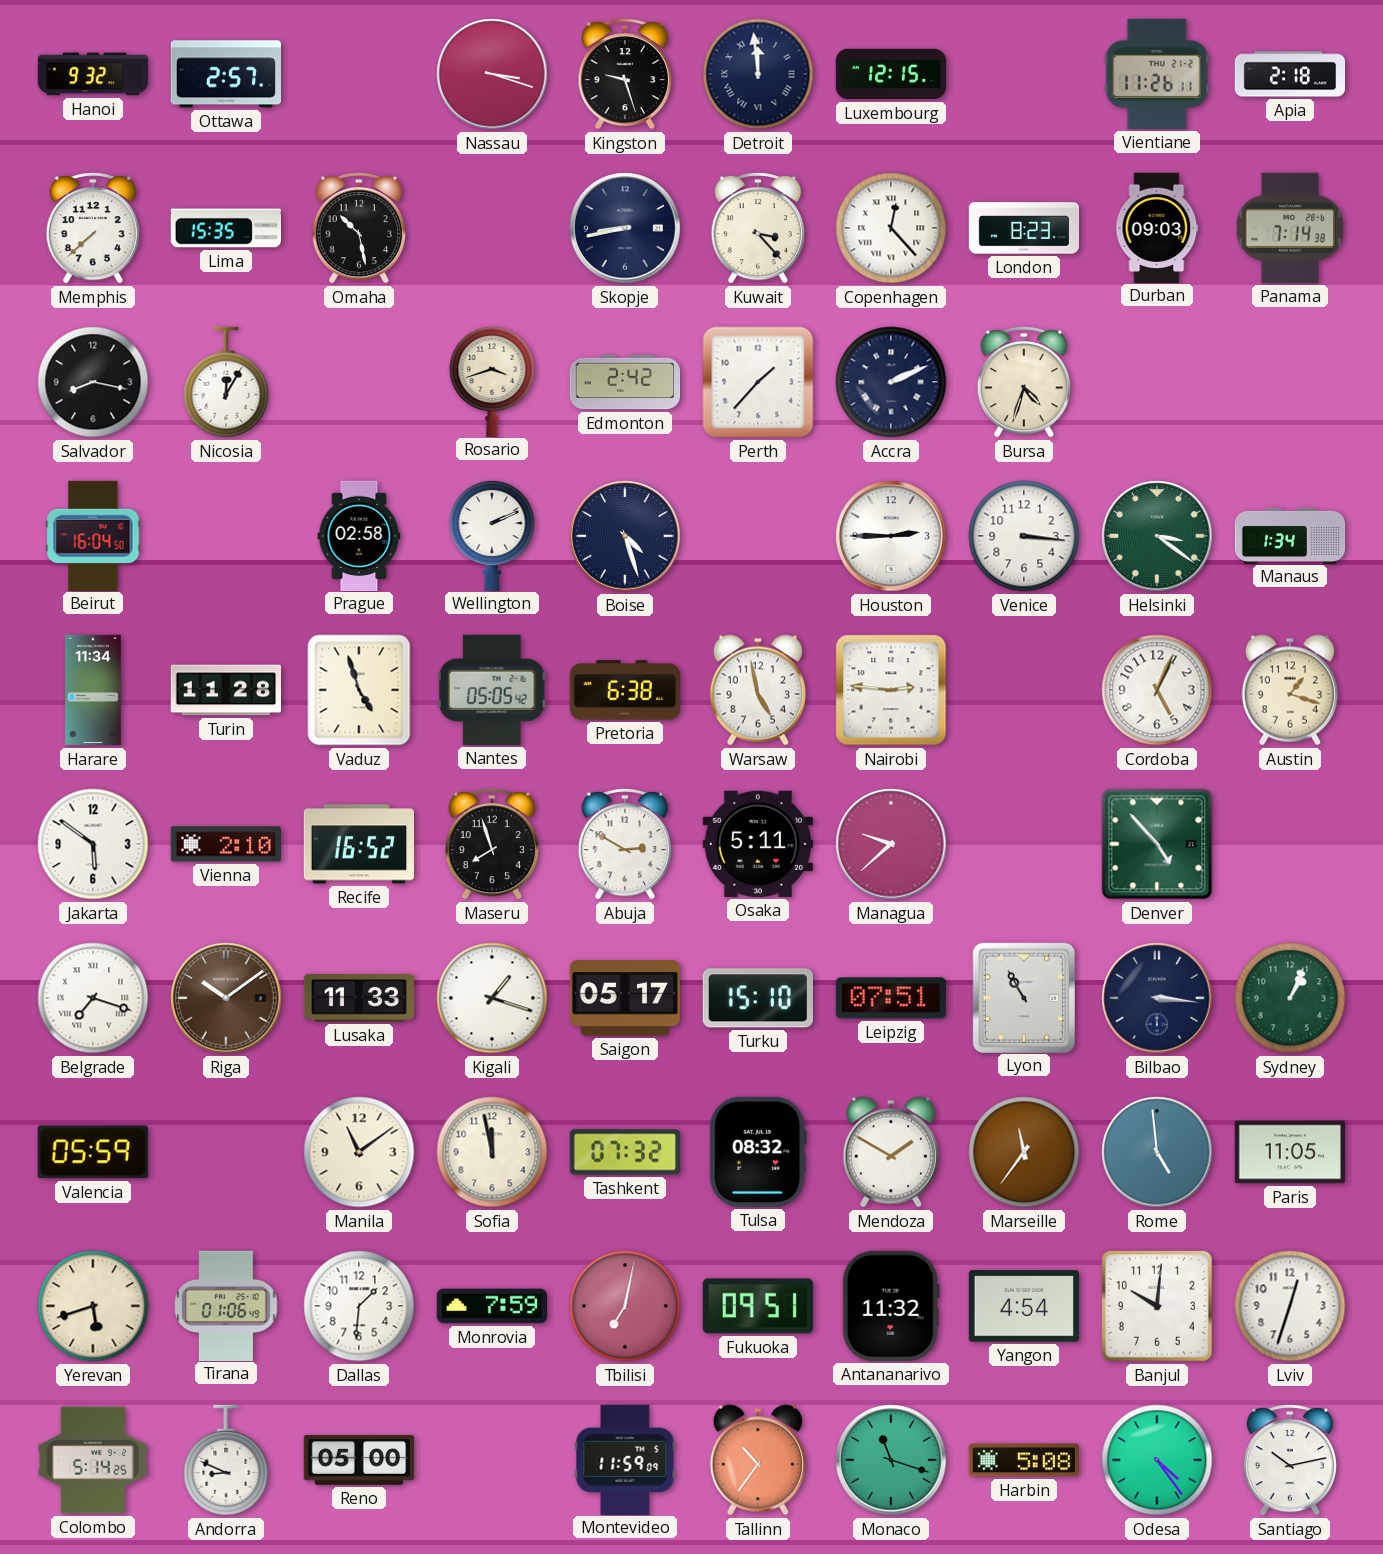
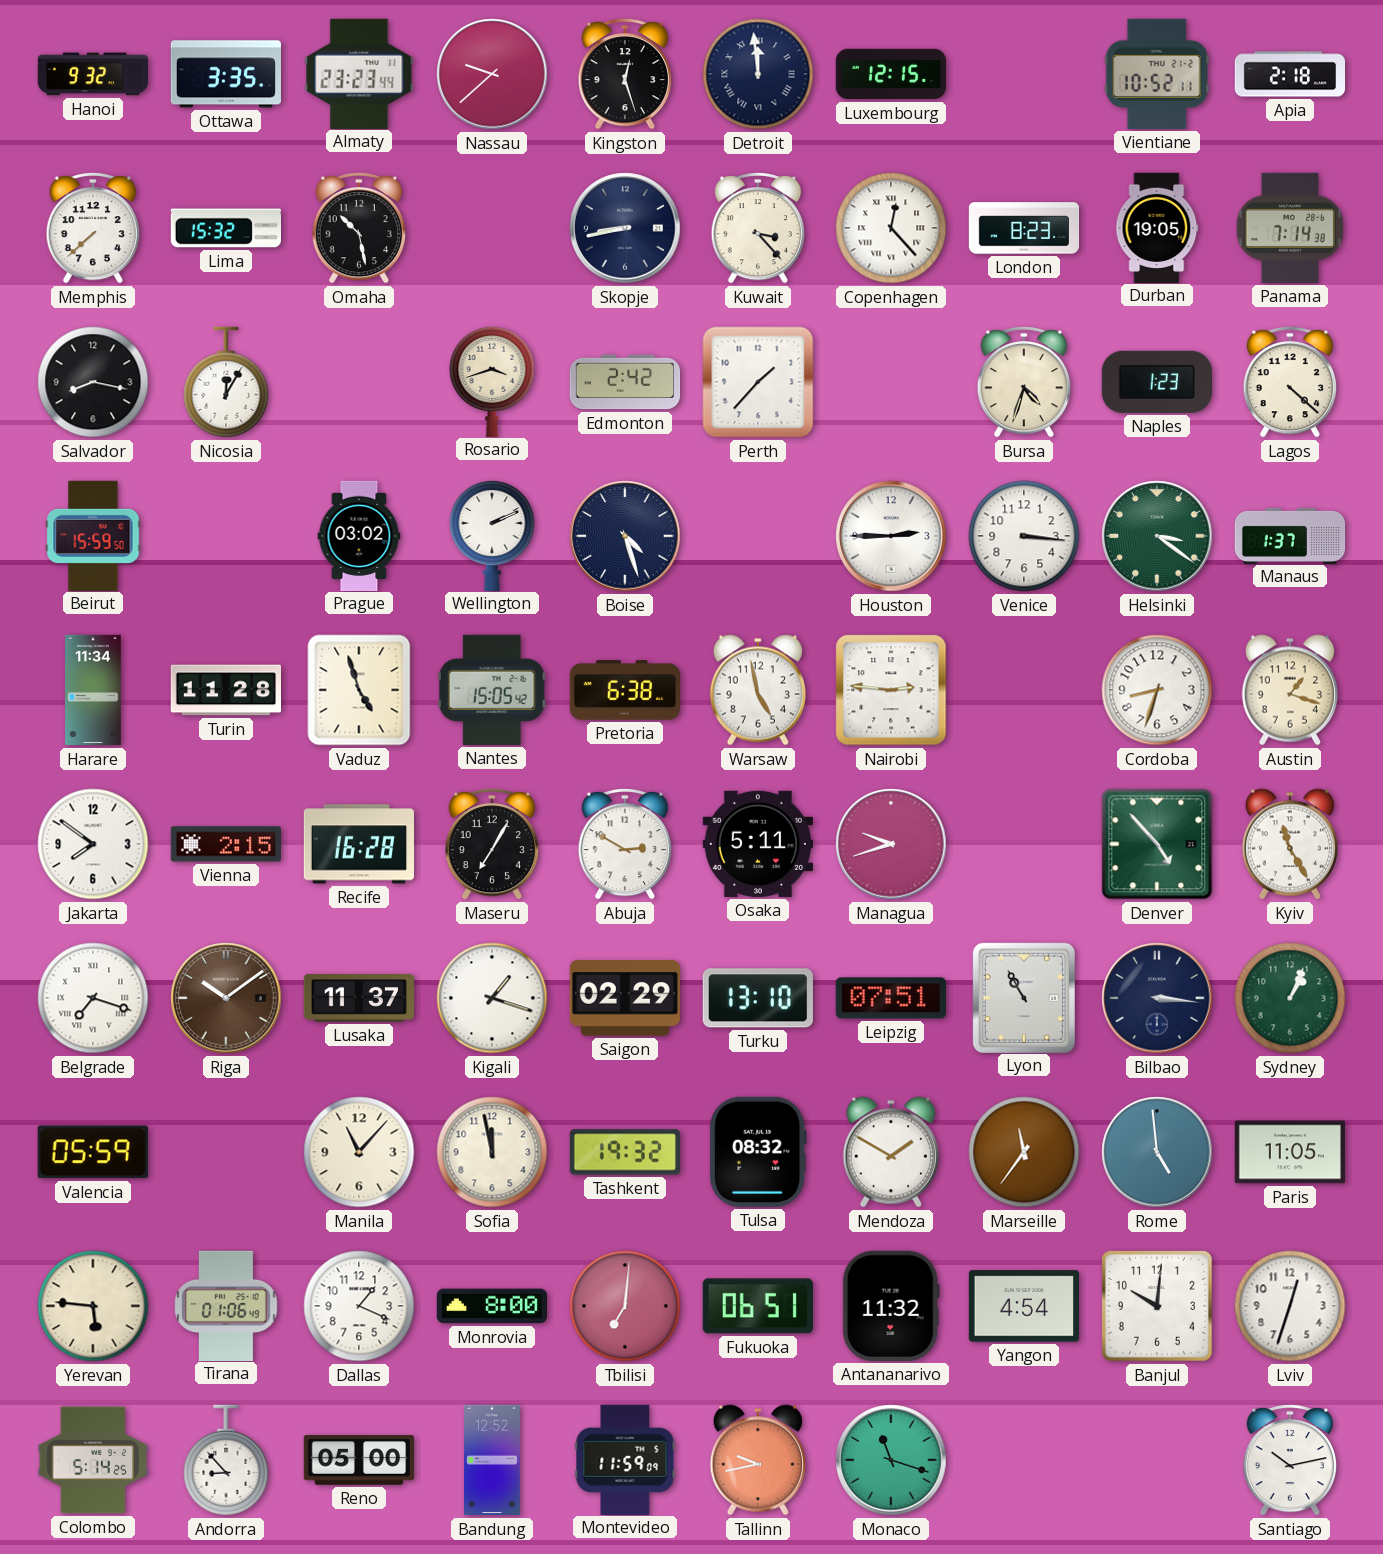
Ottawa: 2:57 -> 3:35
Almaty: none -> 23:23
Nassau: 3:18 -> 9:38
Kingston: 9:27 -> 12:27
Vientiane: 11:26 -> 10:52
Lima: 15:35 -> 15:32
Durban: 09:03 -> 19:05
Accra: 2:11 -> none
Naples: none -> 1:23
Lagos: none -> 4:22
Beirut: 16:04 -> 15:59
Prague: 02:58 -> 03:02
Manaus: 1:34 -> 1:37
Nantes: 05:05 -> 15:05
Cordoba: 5:04 -> 8:33
Jakarta: 5:51 -> 7:51
Vienna: 2:10 -> 2:15
Recife: 16:52 -> 16:28
Maseru: 7:57 -> 7:05
Managua: 9:38 -> 9:42
Kyiv: none -> 11:25
Lusaka: 11:33 -> 11:37
Saigon: 05:17 -> 02:29
Turku: 15:10 -> 13:10
Manila: 11:09 -> 11:07
Tashkent: 07:32 -> 19:32
Yerevan: 5:42 -> 5:46
Dallas: 1:31 -> 1:19
Monrovia: 7:59 -> 8:00
Tbilisi: 7:02 -> 7:01
Fukuoka: 09:51 -> 06:51
Andorra: 8:49 -> 8:53
Bandung: none -> 12:52
Tallinn: 10:36 -> 9:43
Harbin: 5:08 -> none
Odesa: 4:24 -> none
